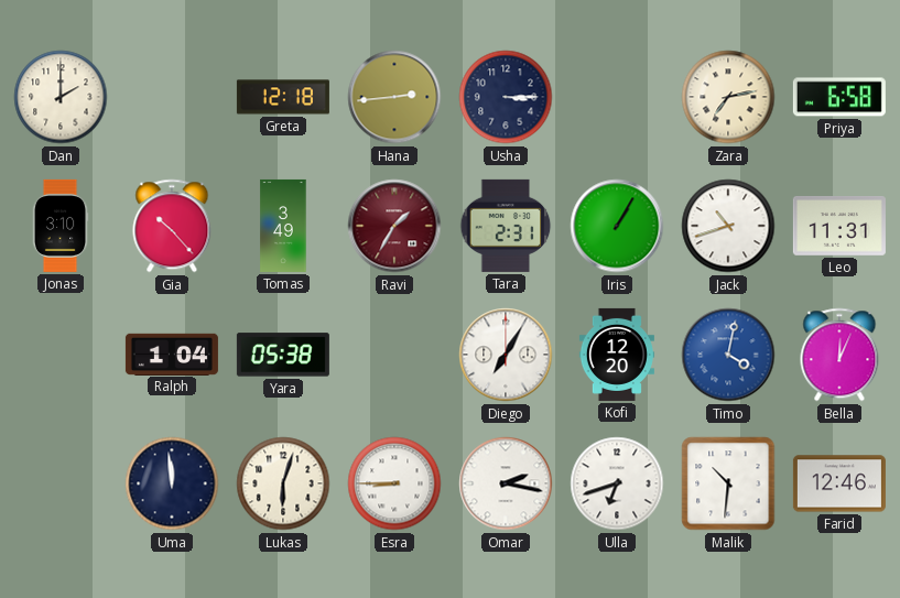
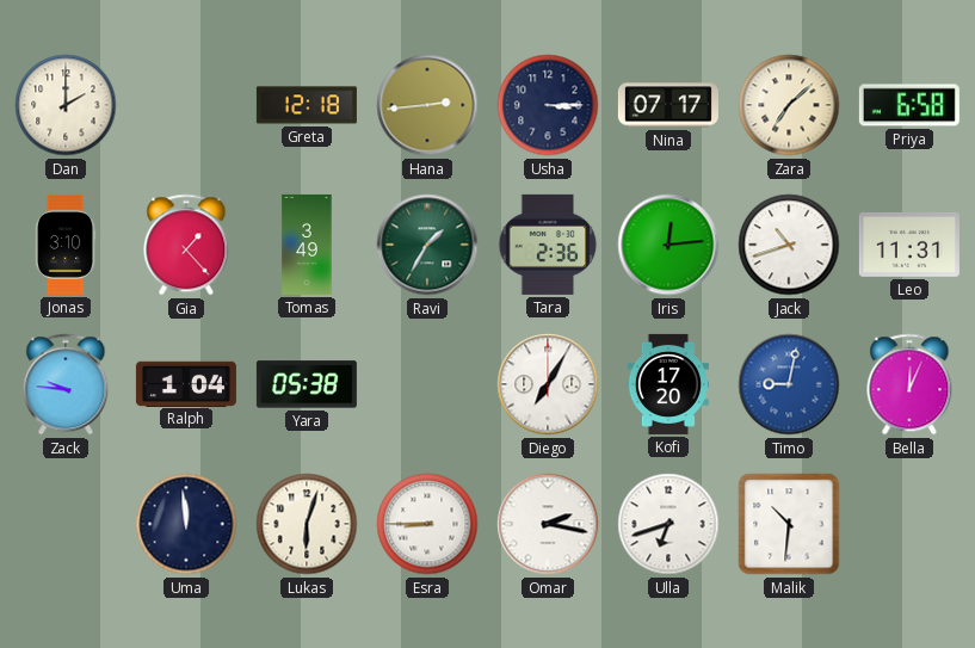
Nina: none -> 07:17
Zara: 7:13 -> 7:08
Gia: 10:23 -> 1:23
Ravi dial: burgundy -> green
Tara: 2:31 -> 2:36
Iris: 1:05 -> 12:14
Zack: none -> 9:46
Kofi: 12:20 -> 17:20
Timo: 4:02 -> 9:02
Farid: 12:46 -> none
